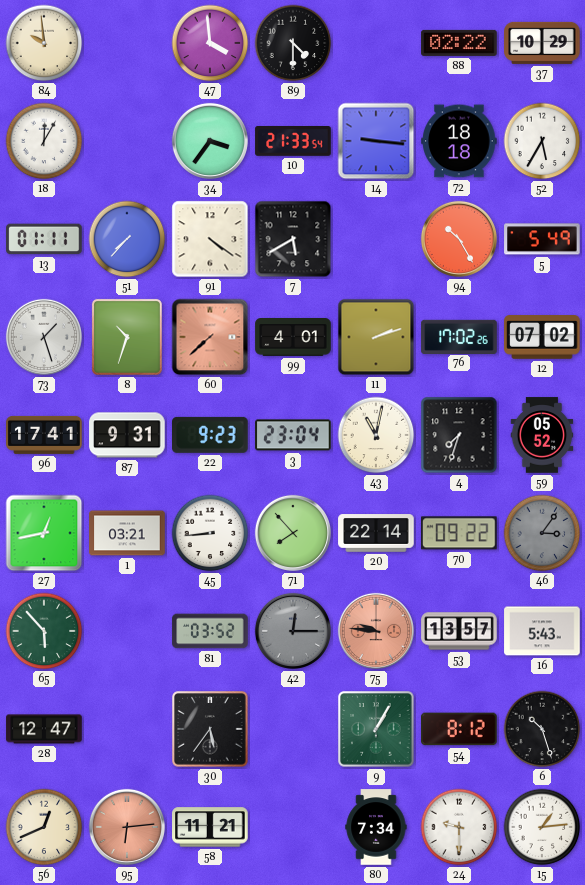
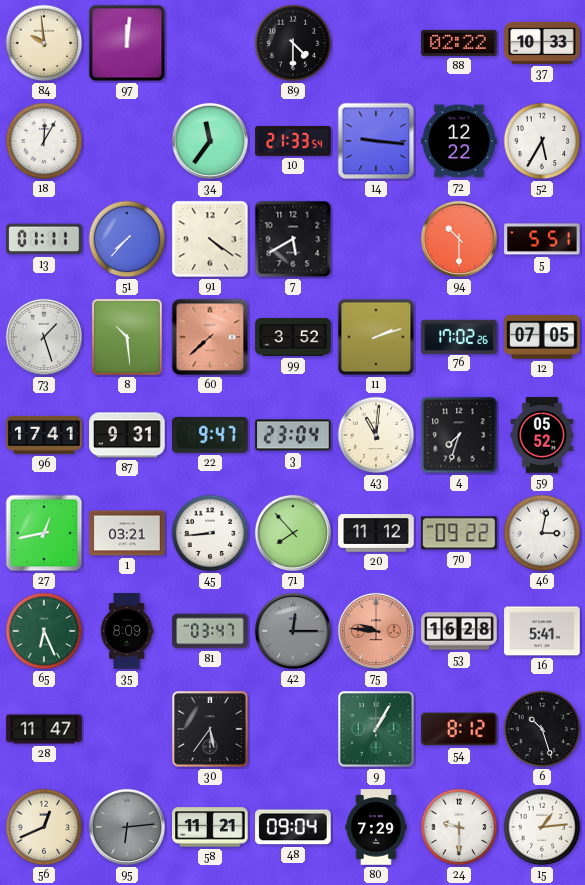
97: none -> 12:01
47: 3:59 -> none
37: 10:29 -> 10:33
34: 3:36 -> 11:36
72: 18:18 -> 12:22
94: 10:25 -> 10:30
5: 5:49 -> 5:51
8: 10:33 -> 10:29
99: 4:01 -> 3:52
12: 07:02 -> 07:05
22: 9:23 -> 9:47
43: 11:02 -> 11:01
20: 22:14 -> 11:12
46: 3:06 -> 3:02
46 dial: grey -> white
65: 5:53 -> 6:26
35: none -> 8:09
81: 03:52 -> 03:47
53: 13:57 -> 16:28
16: 5:43 -> 5:41
28: 12:47 -> 11:47
95 dial: salmon -> grey
48: none -> 09:04
80: 7:34 -> 7:29
